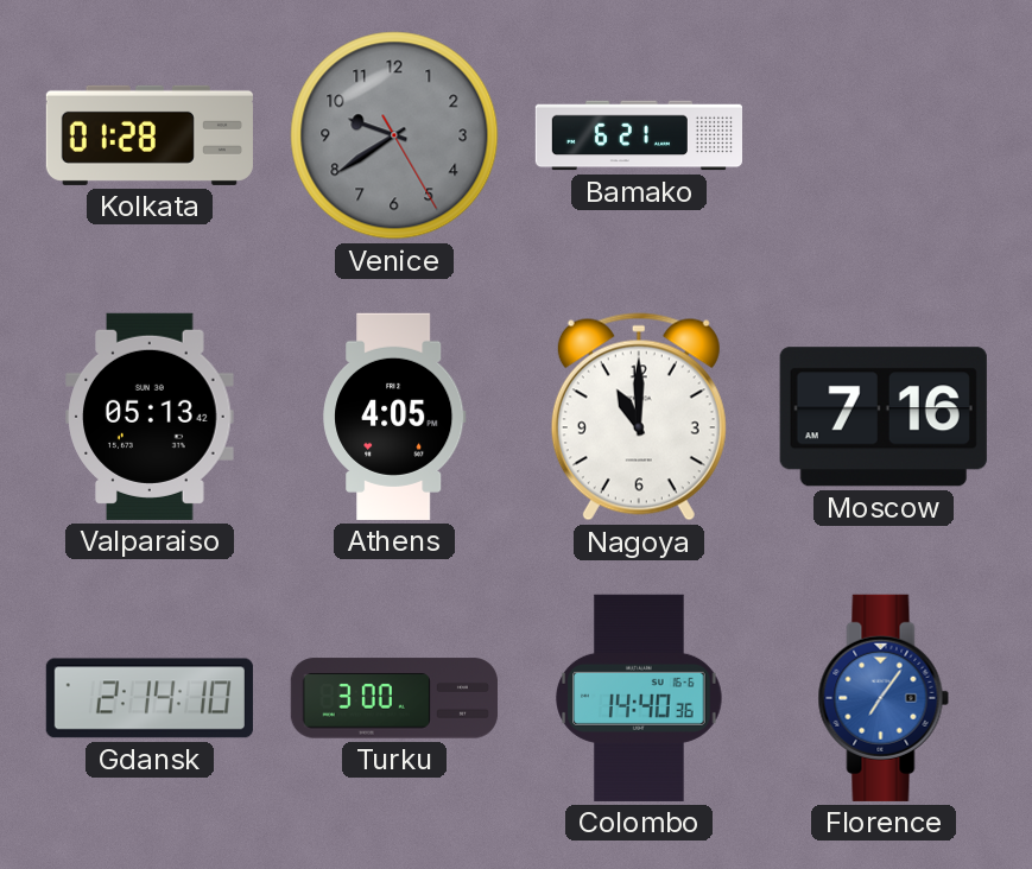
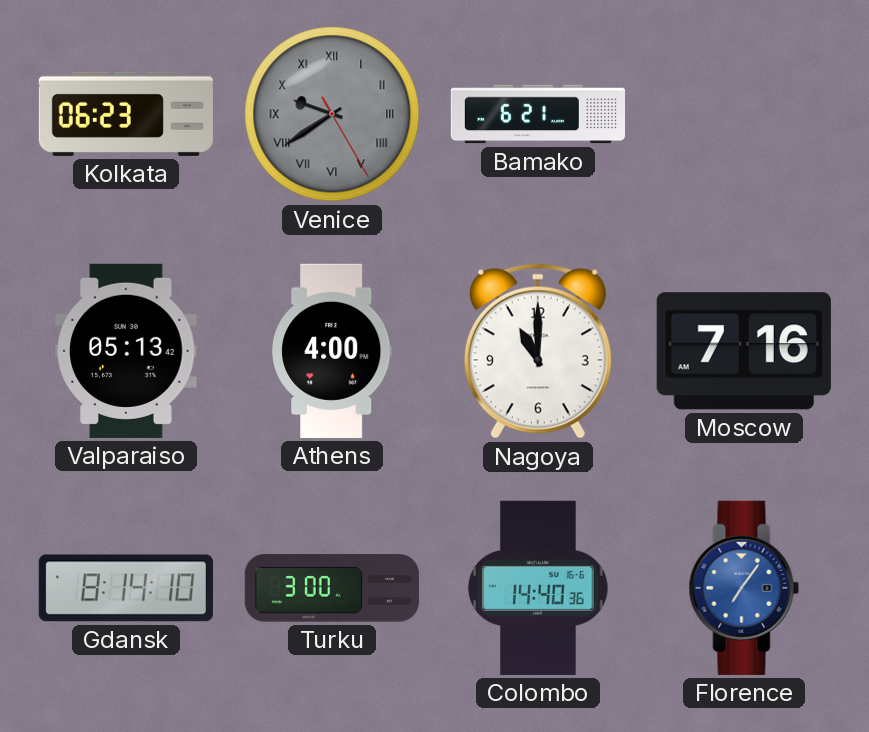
Kolkata: 01:28 -> 06:23
Venice numerals: Arabic -> Roman
Athens: 4:05 -> 4:00
Gdansk: 2:14 -> 8:14
